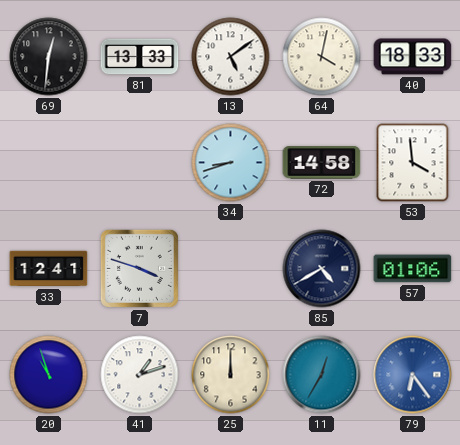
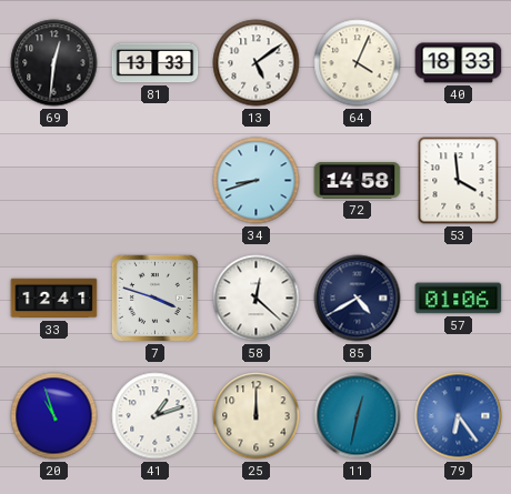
64: 4:02 -> 4:04
58: none -> 12:22
11: 12:35 -> 12:32
